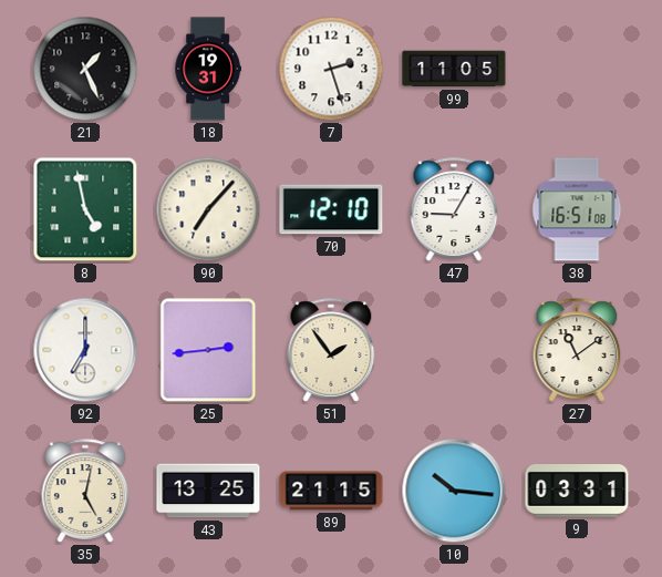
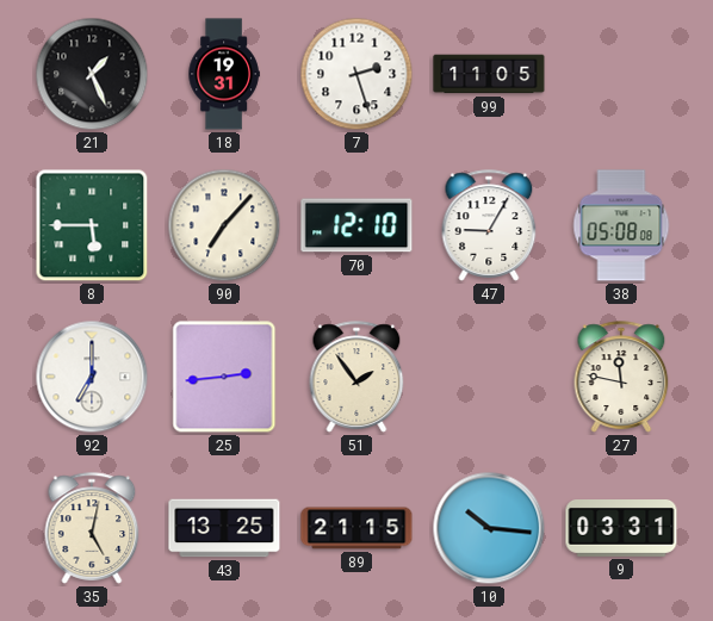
8: 4:58 -> 5:45
38: 16:51 -> 05:08
27: 11:09 -> 11:47
